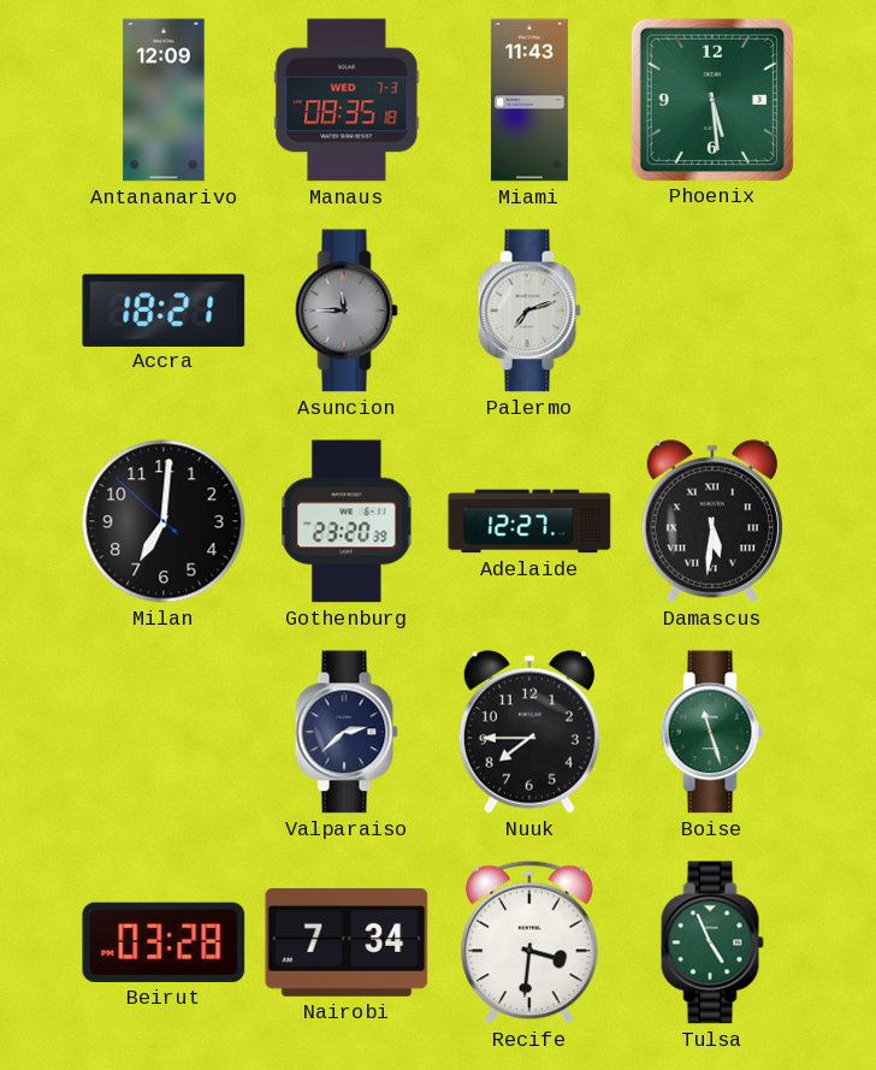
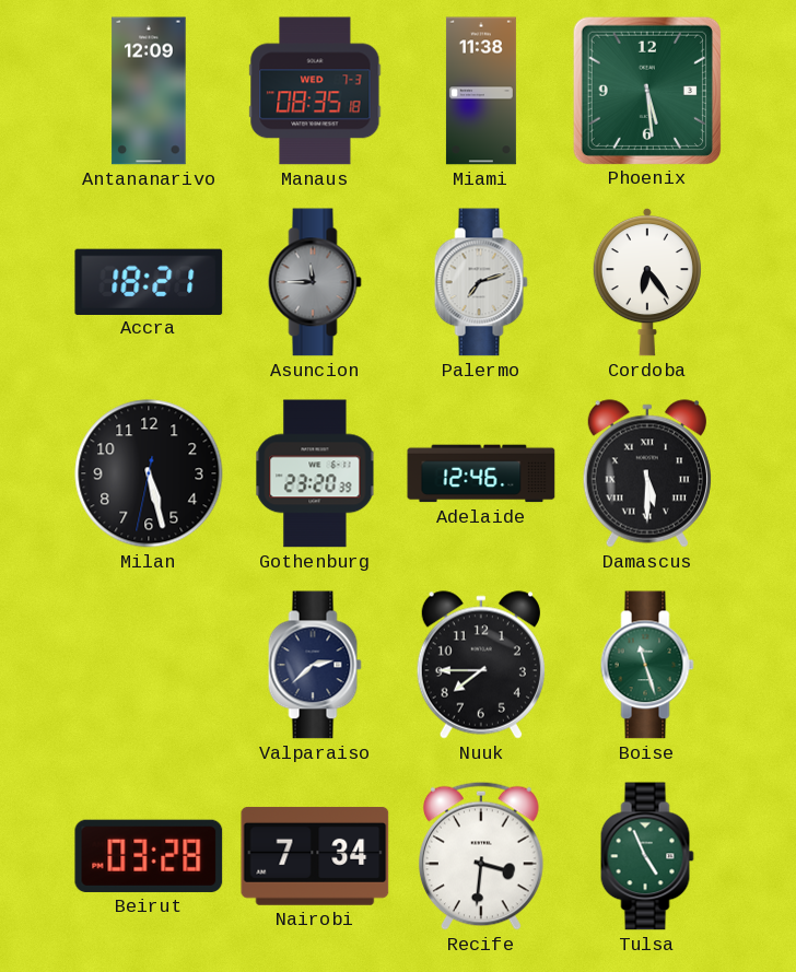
Miami: 11:43 -> 11:38
Cordoba: none -> 6:24
Milan: 7:00 -> 5:27
Adelaide: 12:27 -> 12:46
Damascus: 5:31 -> 5:30
